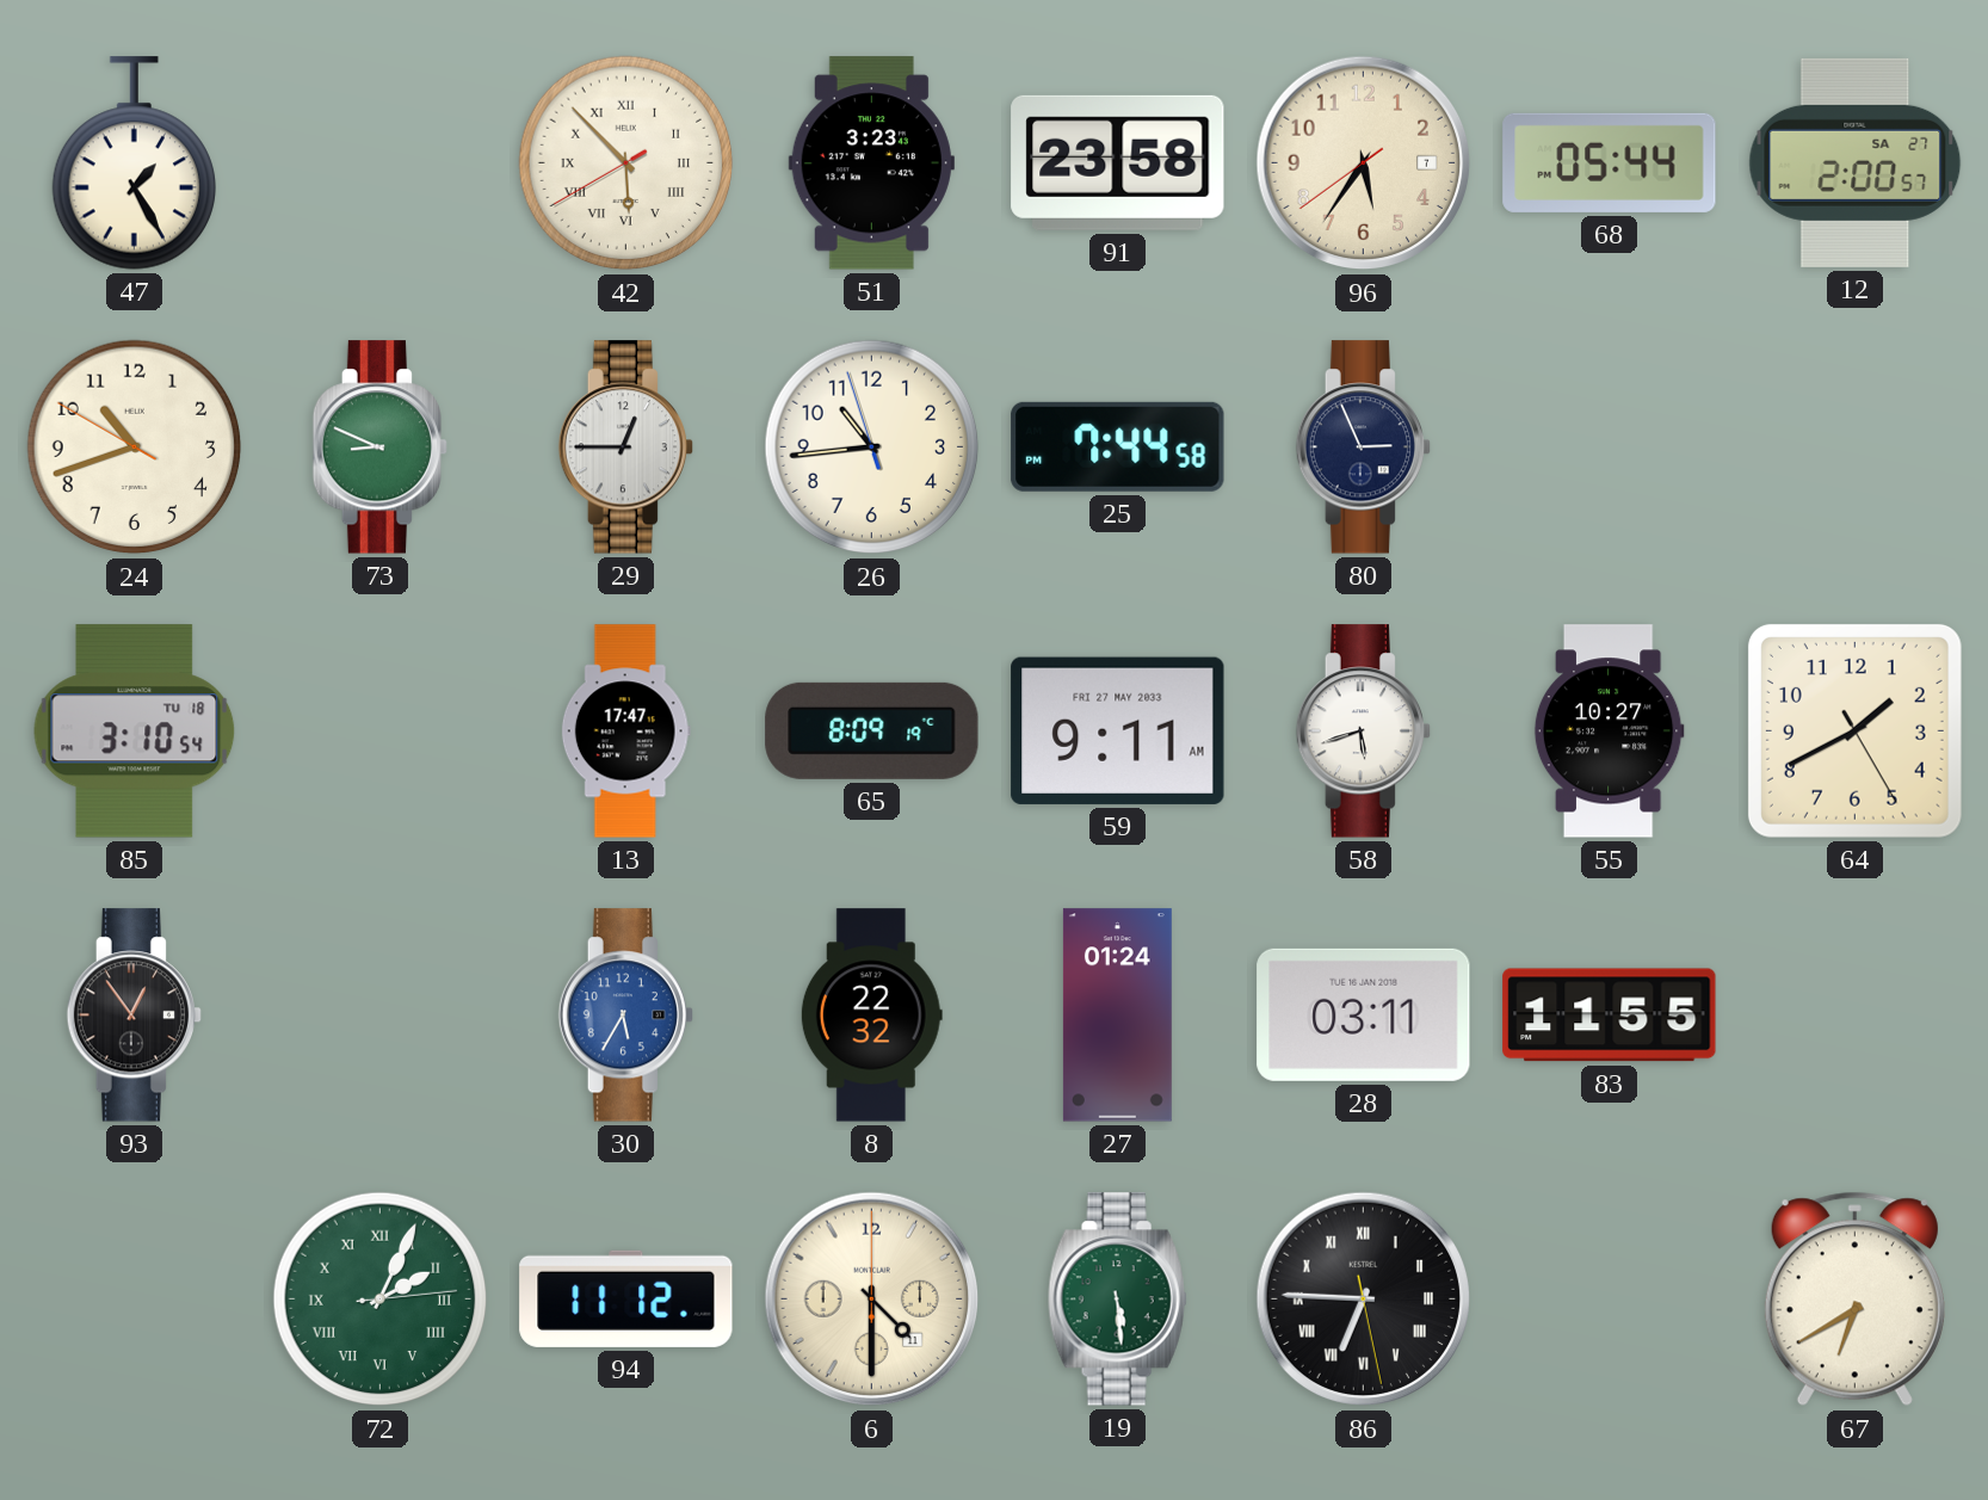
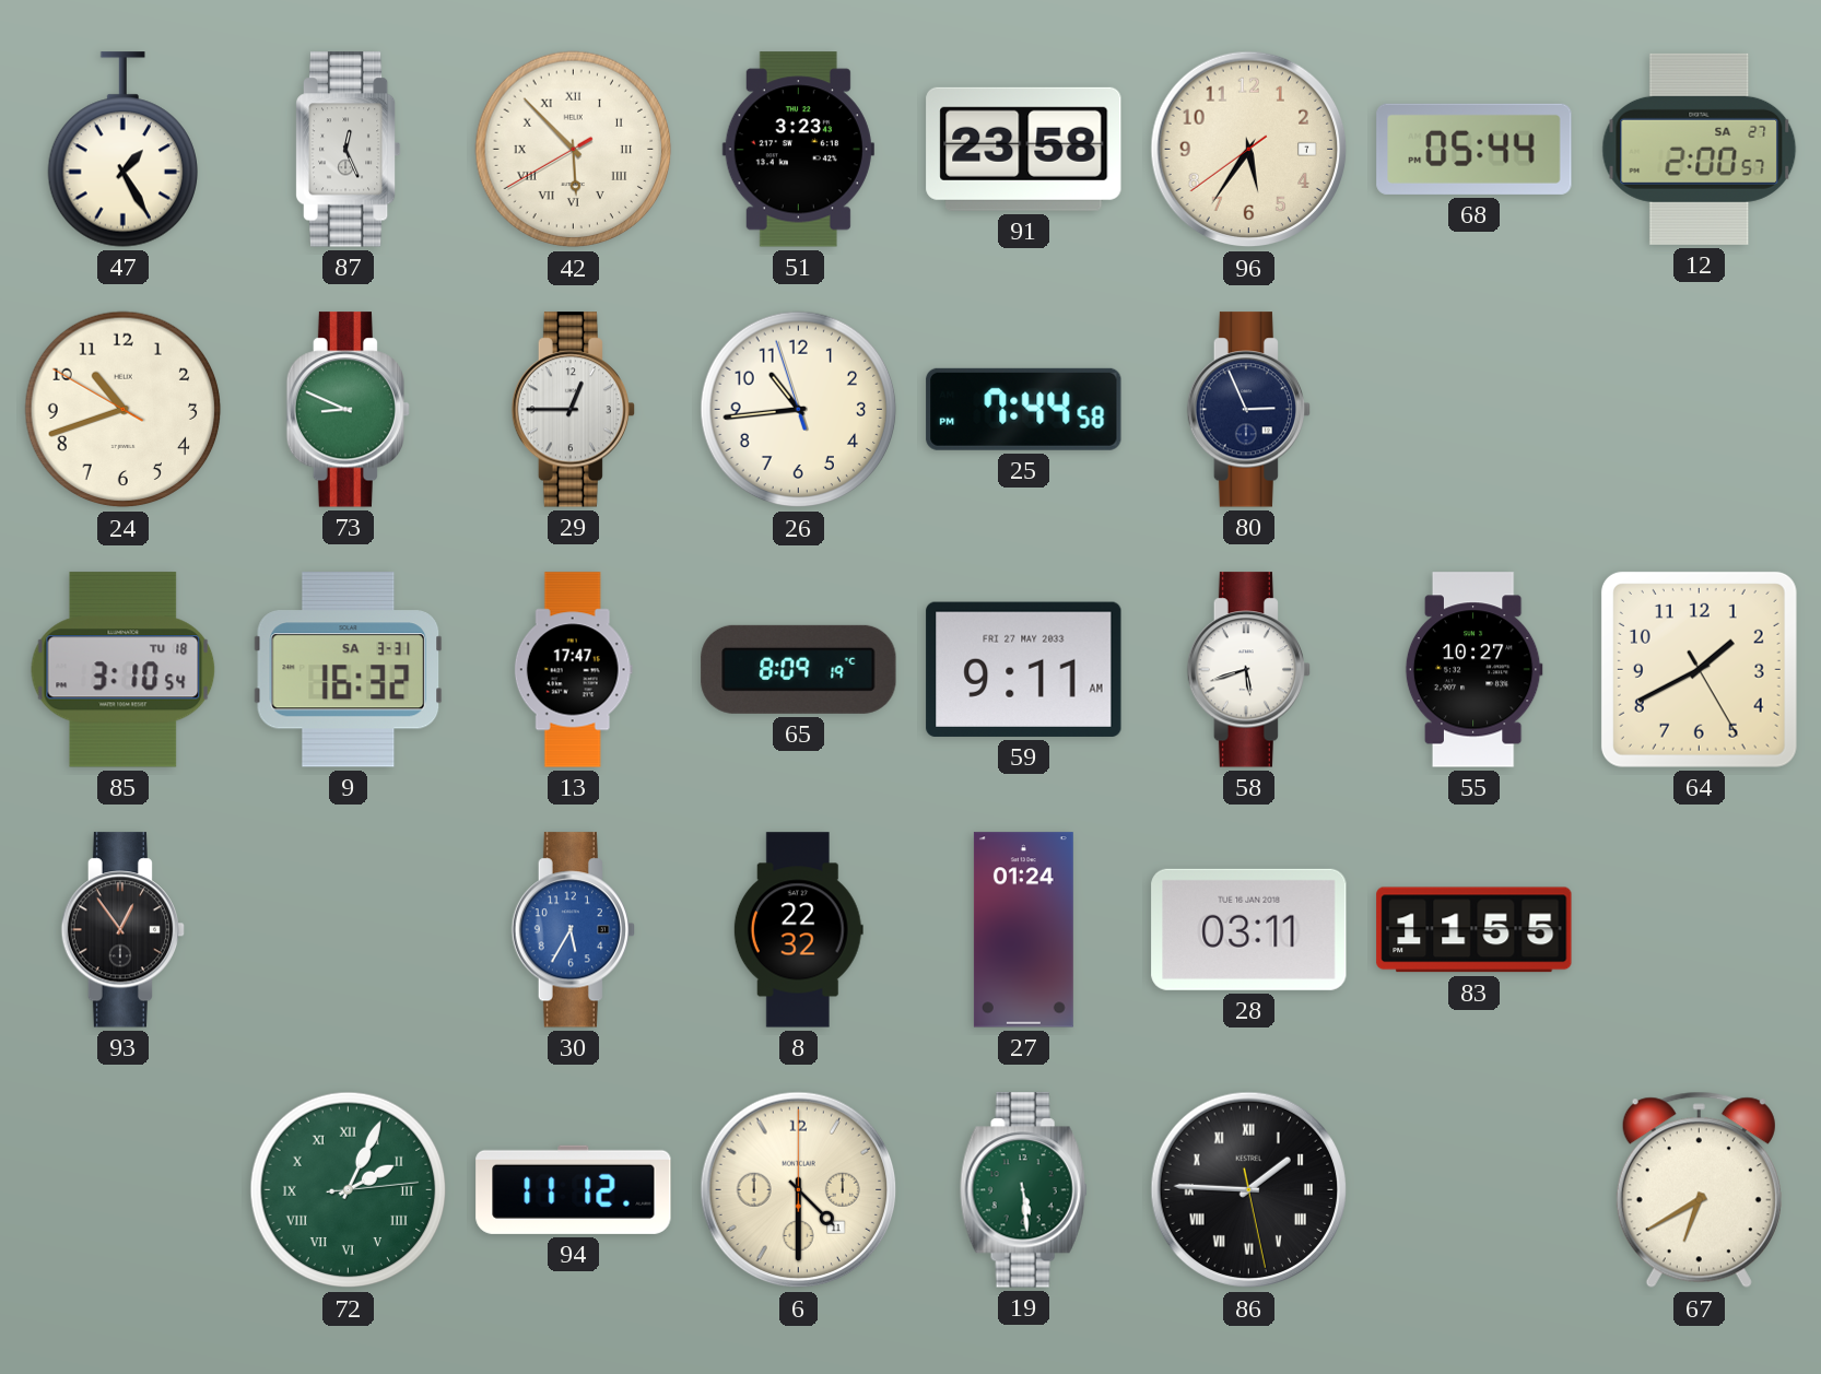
87: none -> 12:26
9: none -> 16:32
86: 6:45 -> 1:45
